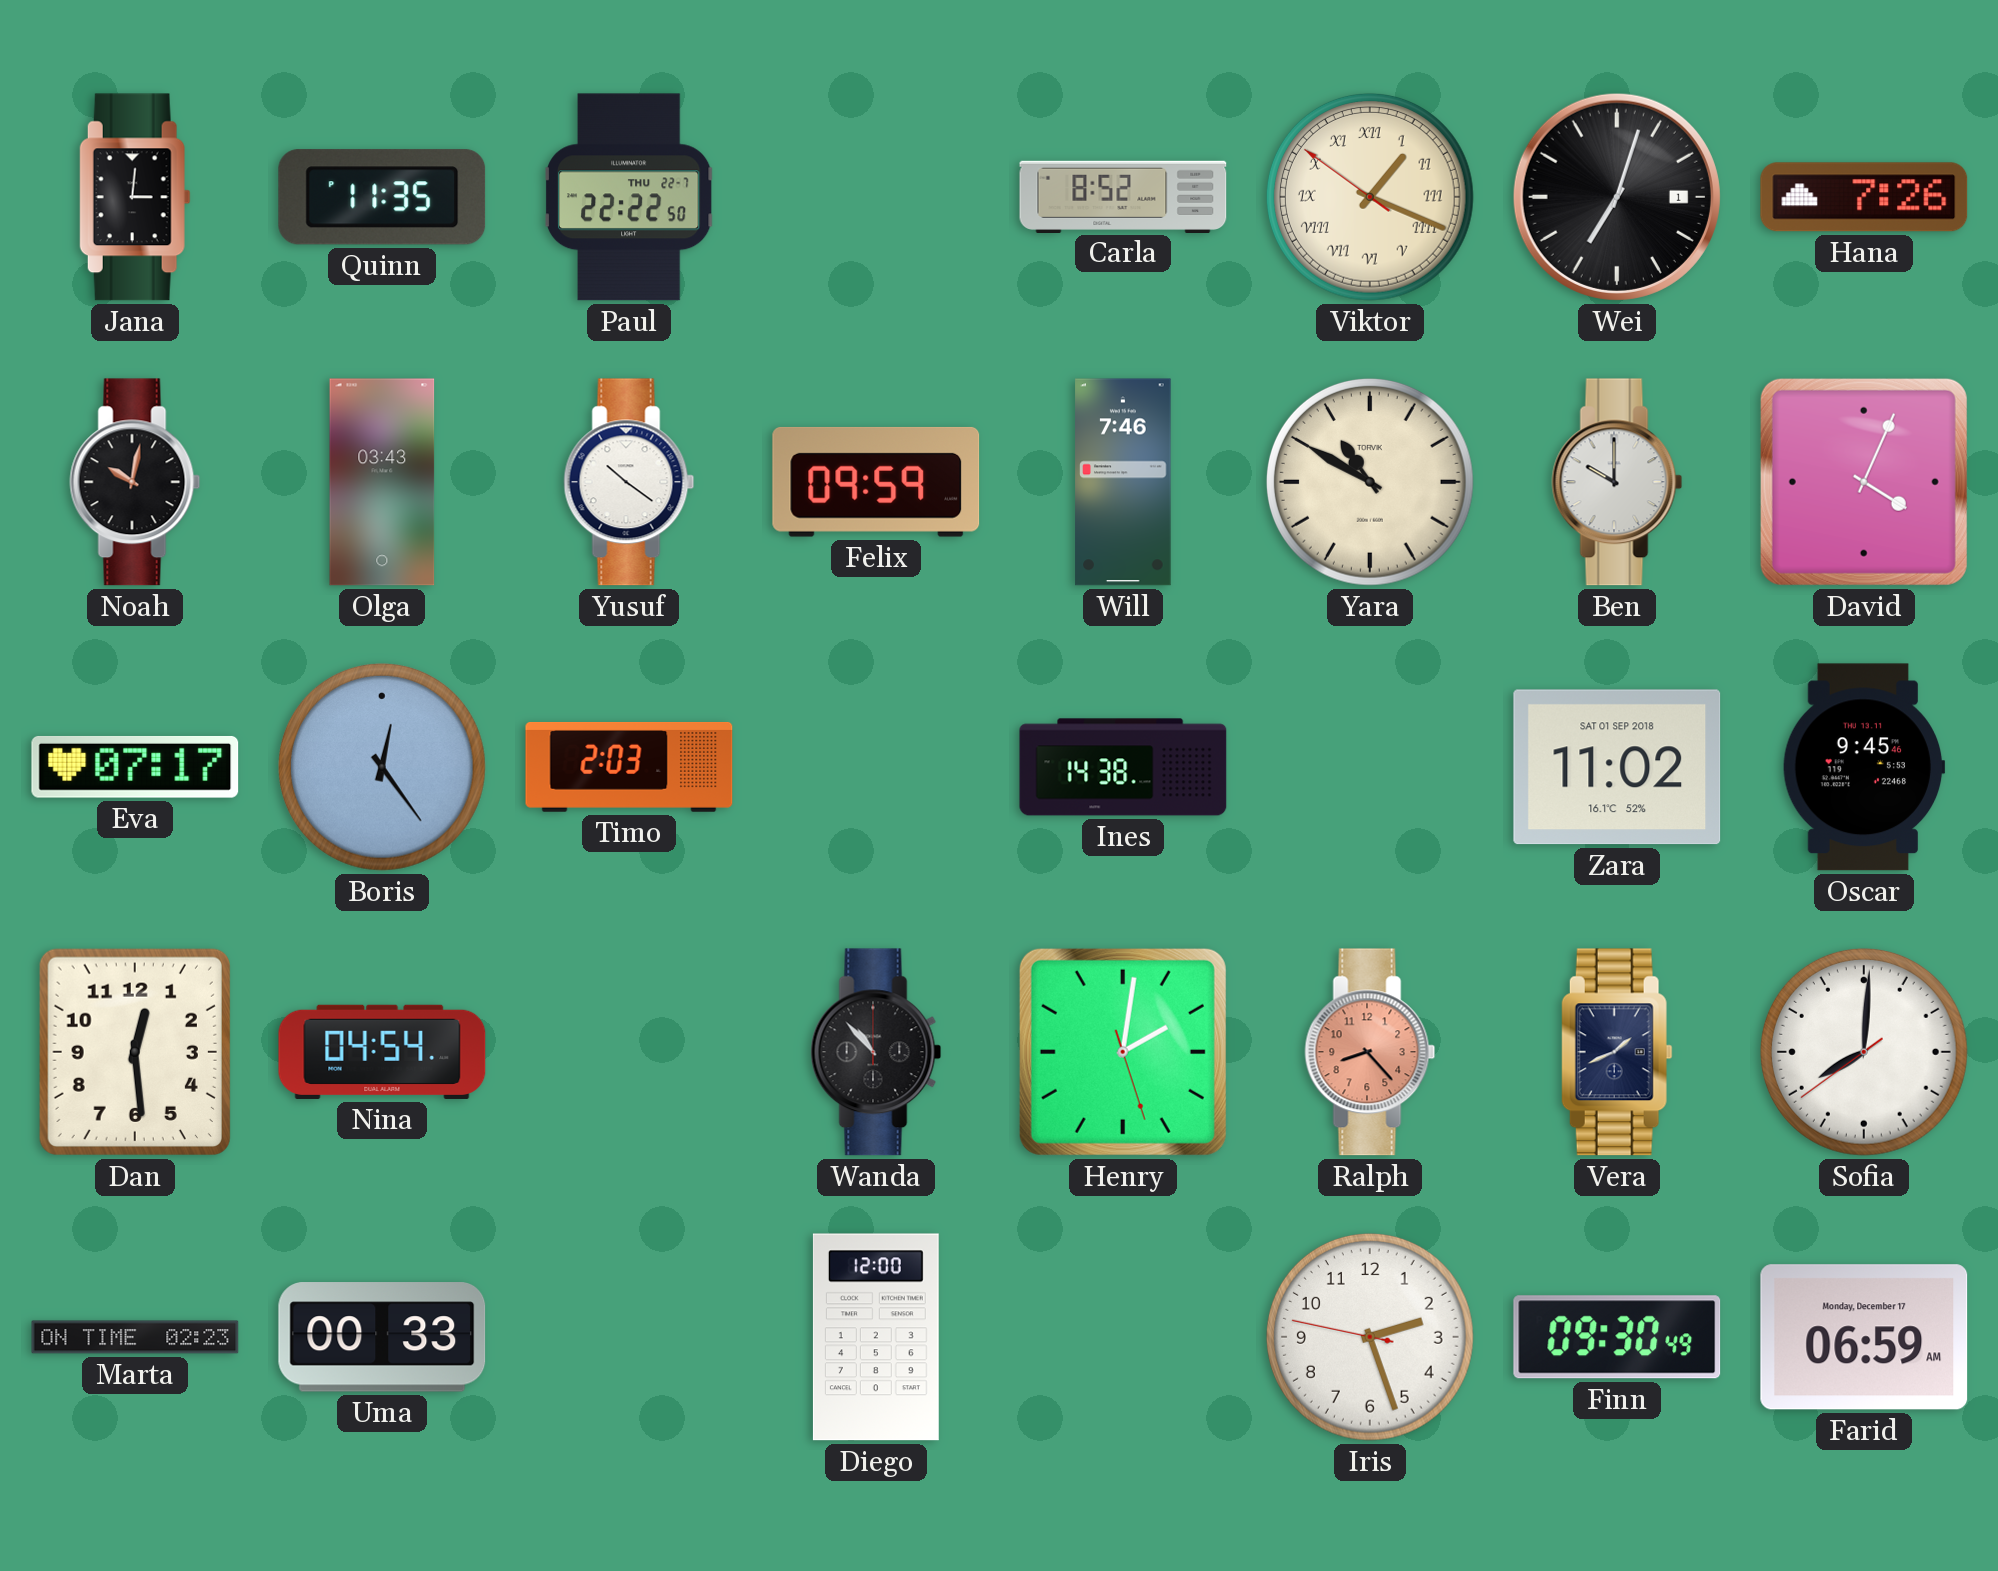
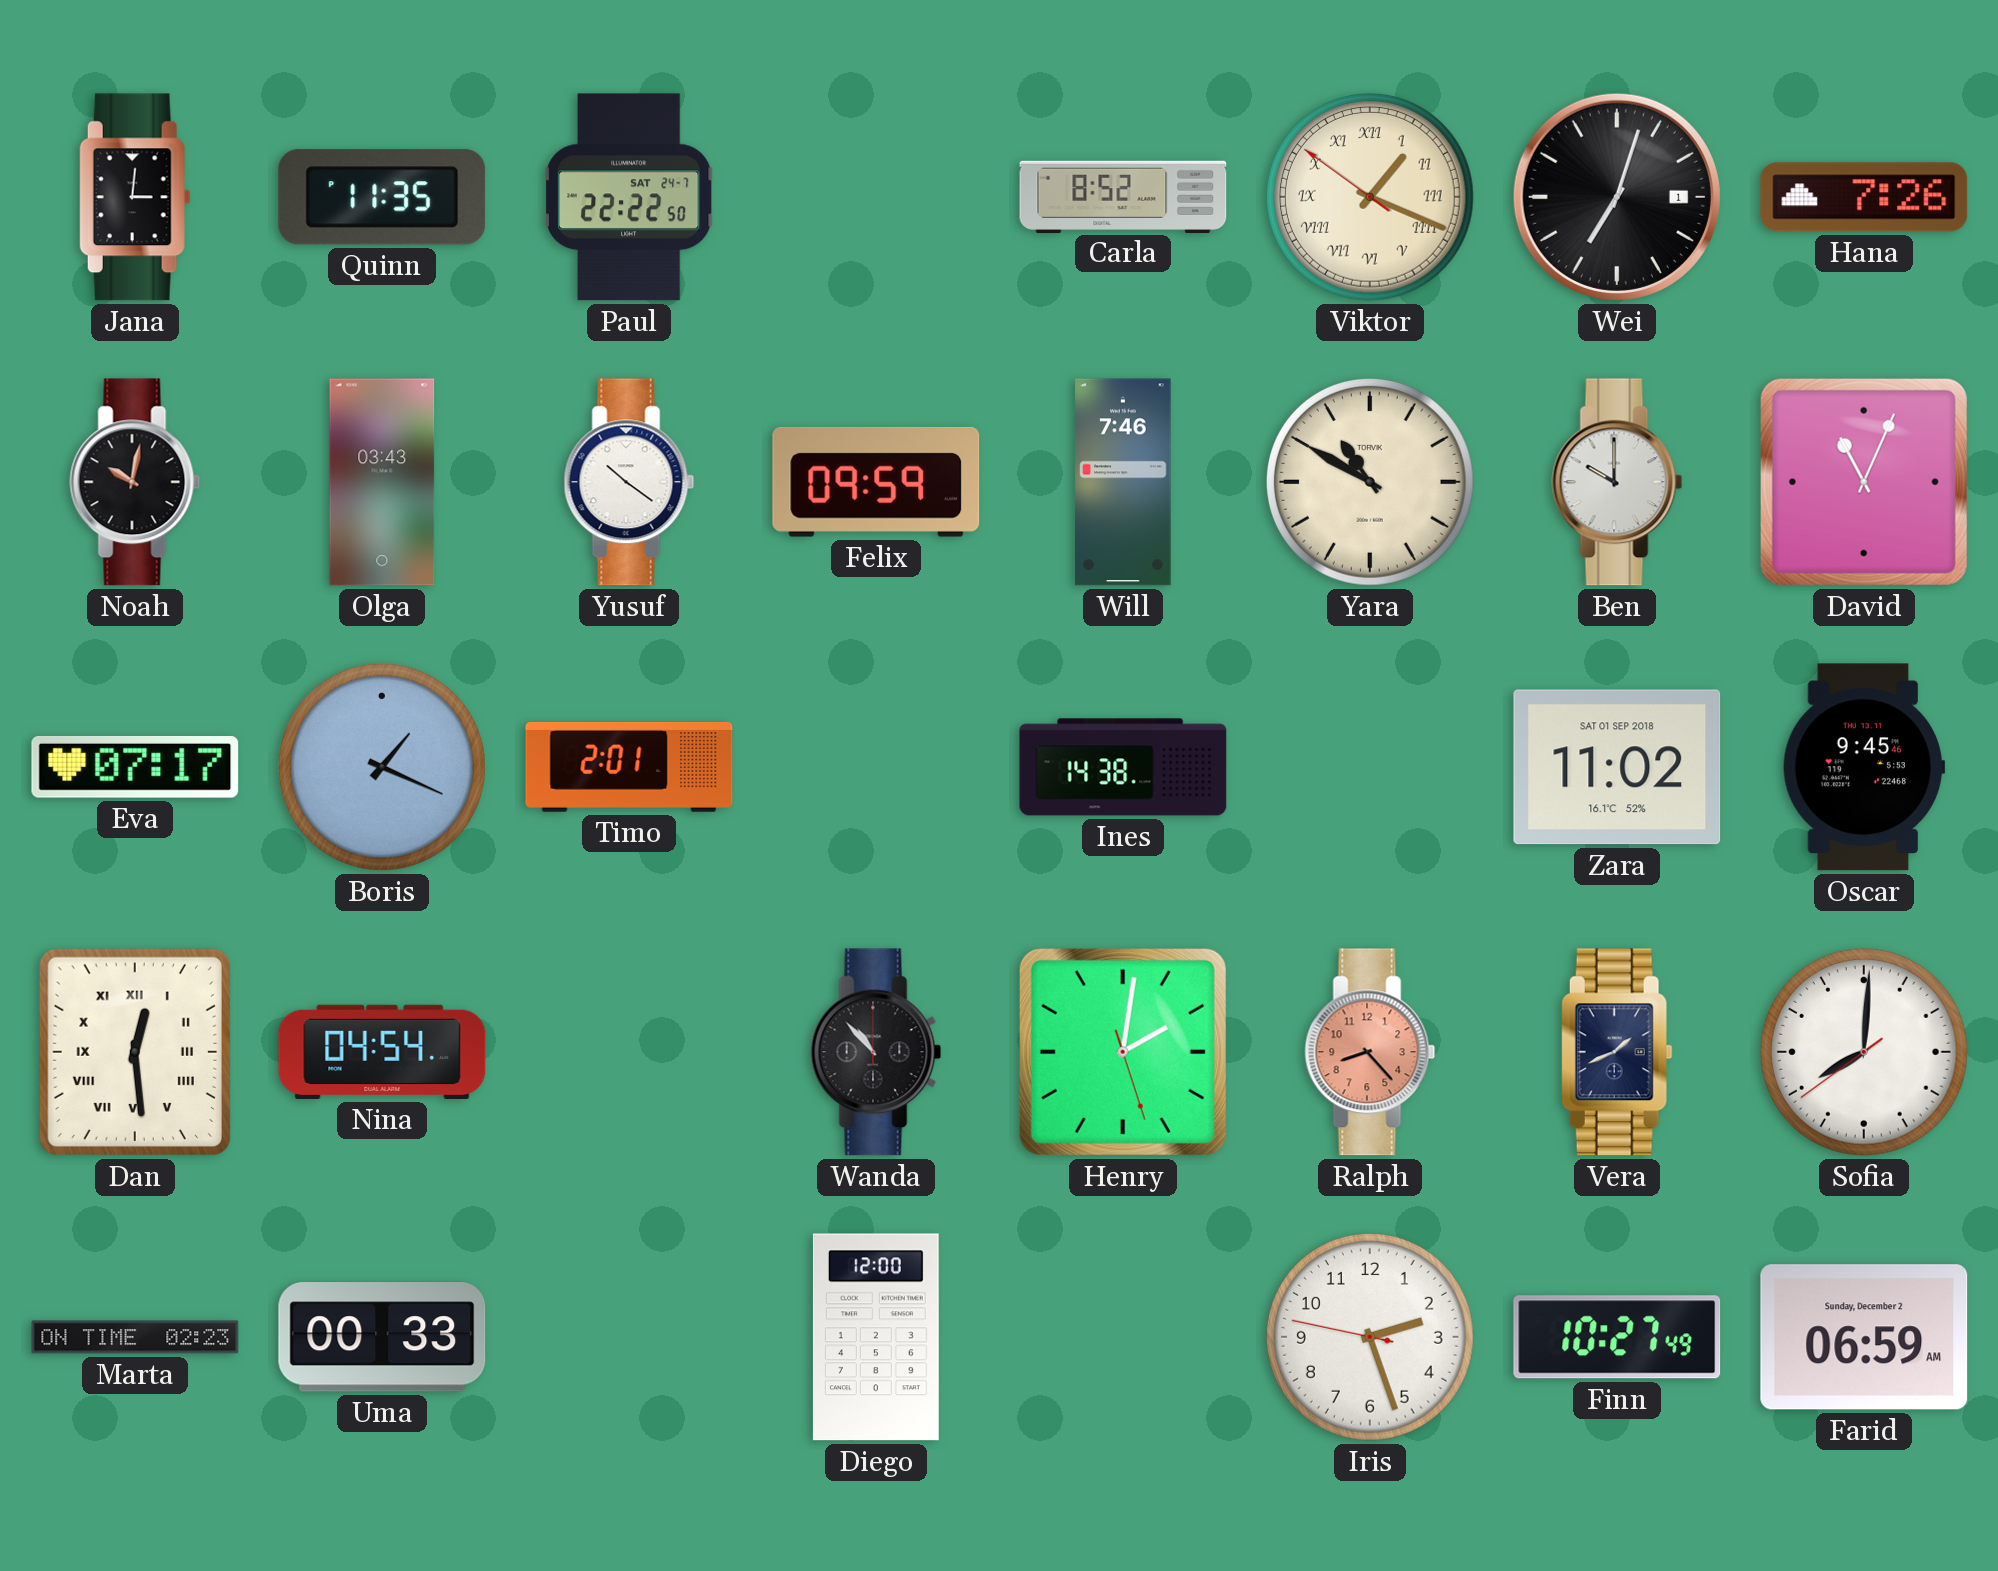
Paul date: THU 22-7 -> SAT 24-7
David: 4:04 -> 11:04
Boris: 12:24 -> 1:19
Timo: 2:03 -> 2:01
Dan numerals: Arabic -> Roman
Finn: 09:30 -> 10:27
Farid date: Monday, December 17 -> Sunday, December 2
